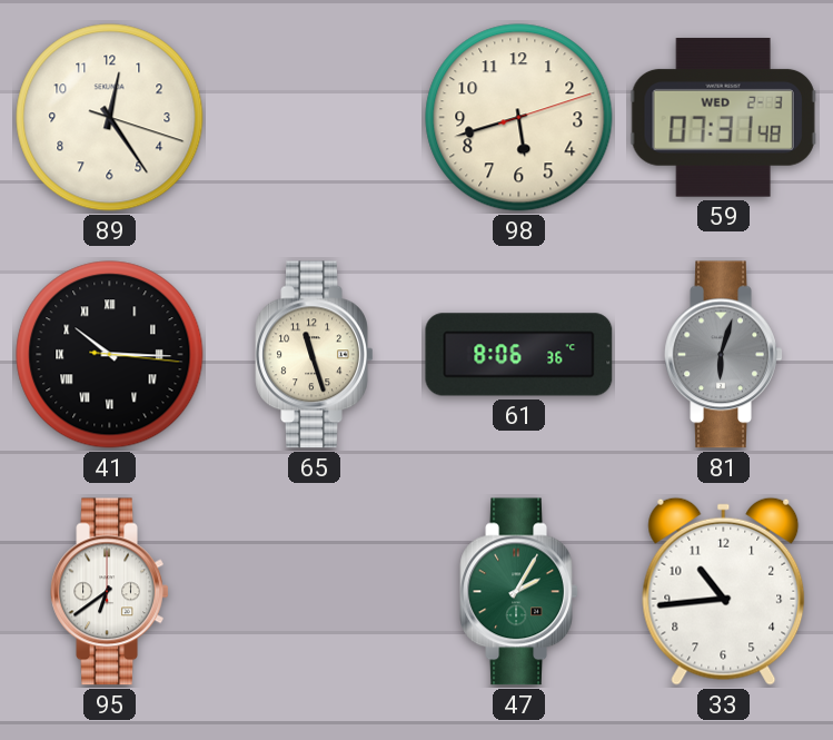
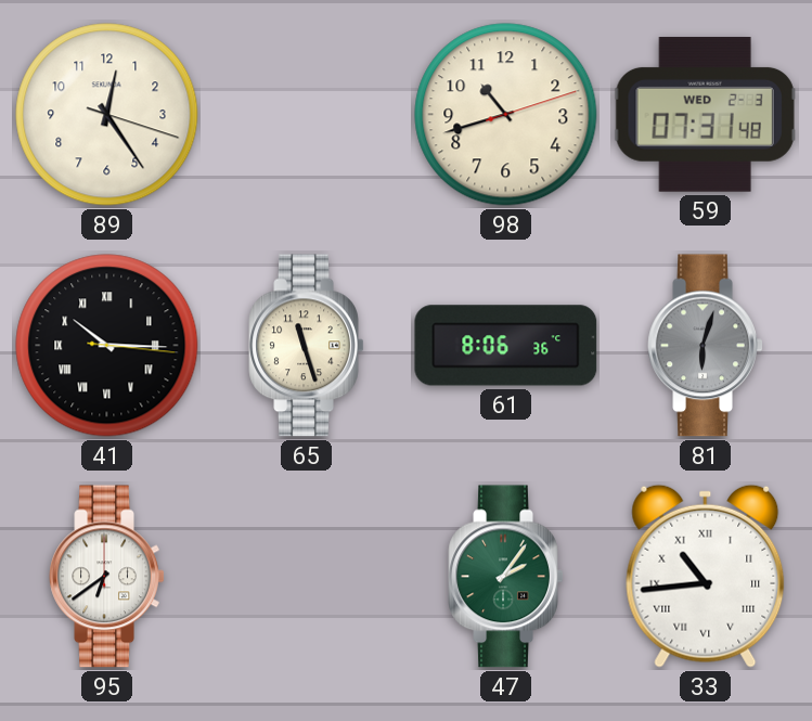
98: 5:42 -> 10:42
47: 2:05 -> 2:06
33 numerals: Arabic -> Roman
